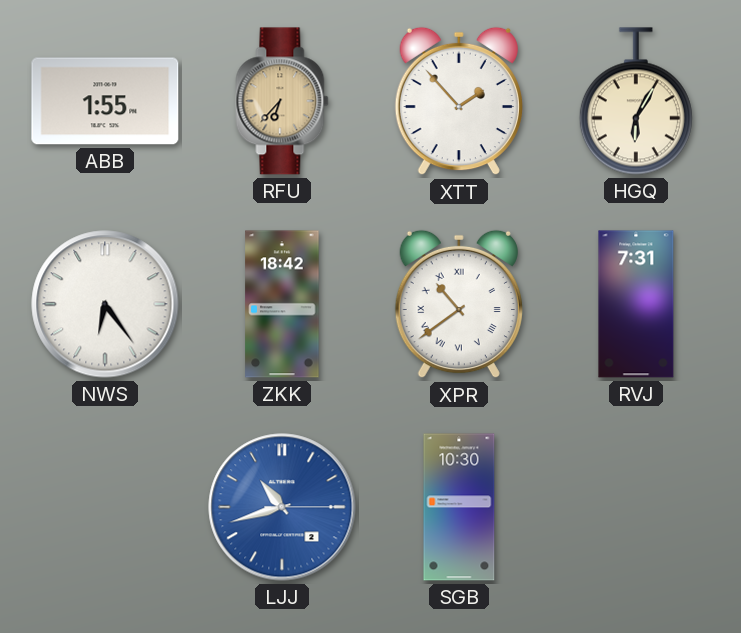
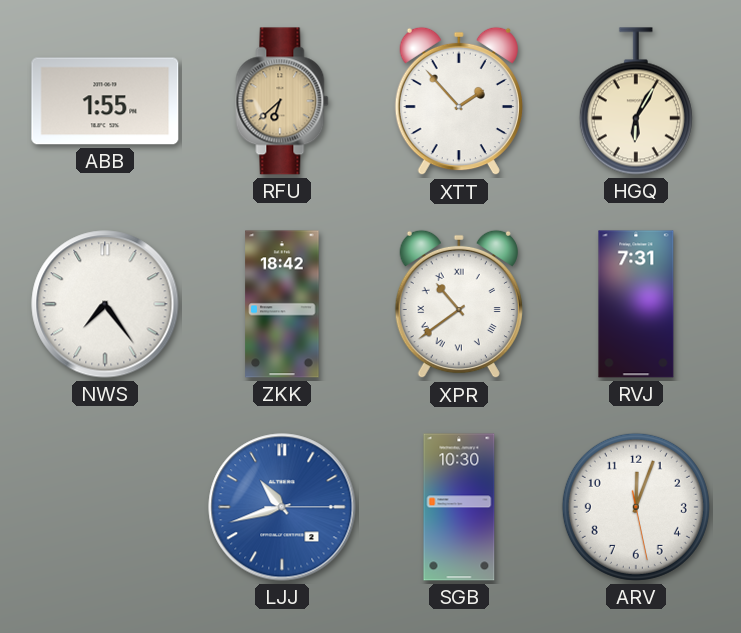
RFU: 6:37 -> 6:38
NWS: 6:24 -> 7:24
ARV: none -> 12:03
